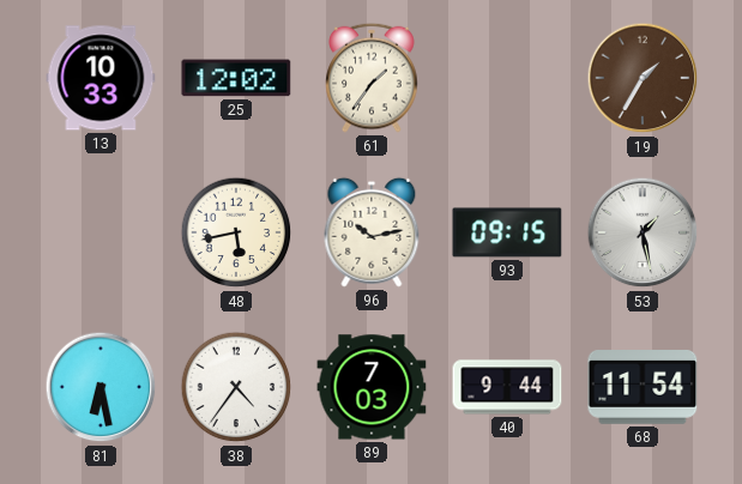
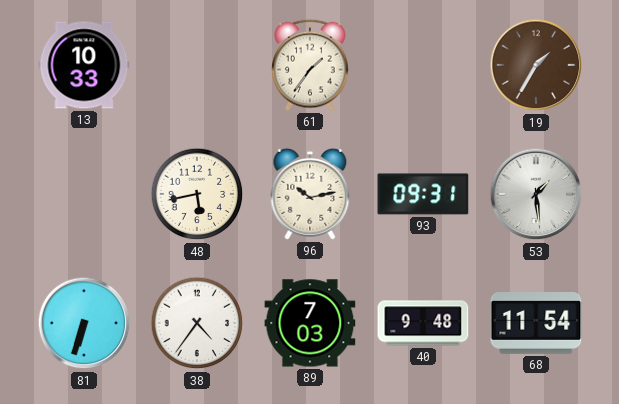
25: 12:02 -> none
93: 09:15 -> 09:31
53: 1:28 -> 1:29
81: 6:28 -> 6:33
40: 9:44 -> 9:48
